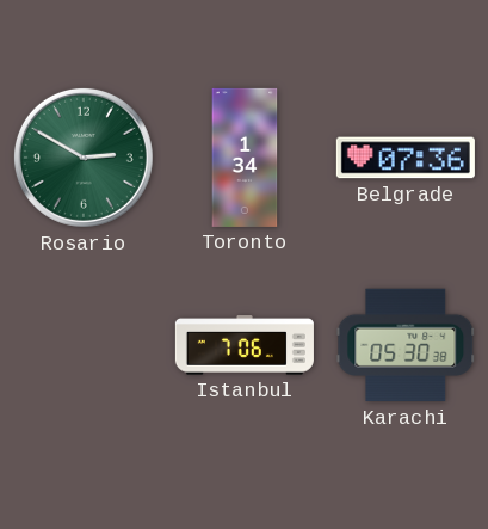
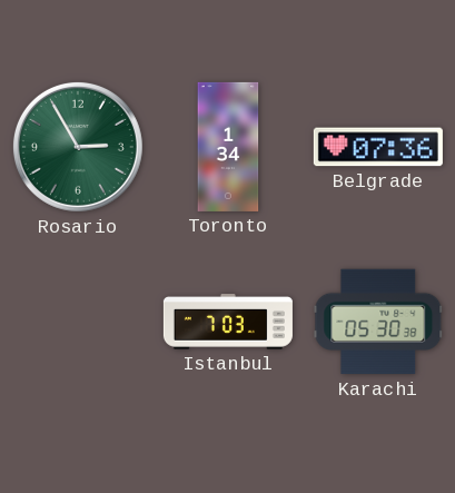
Rosario: 2:50 -> 2:55
Istanbul: 7:06 -> 7:03
